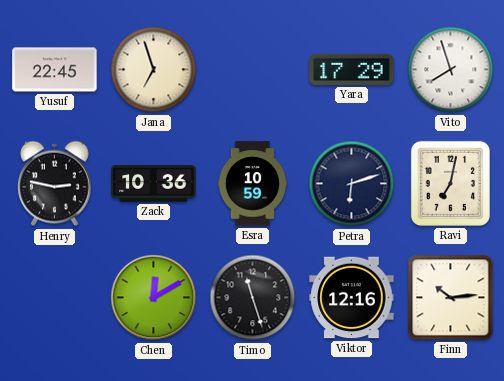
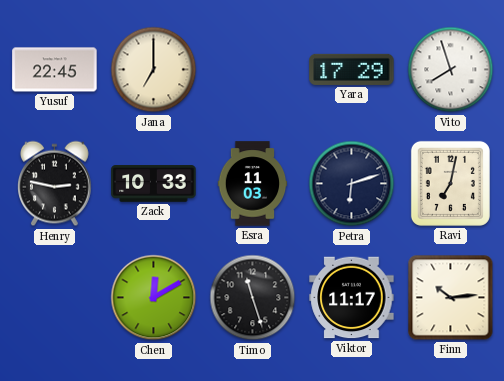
Jana: 6:57 -> 7:00
Zack: 10:36 -> 10:33
Esra: 10:59 -> 11:03
Viktor: 12:16 -> 11:17
